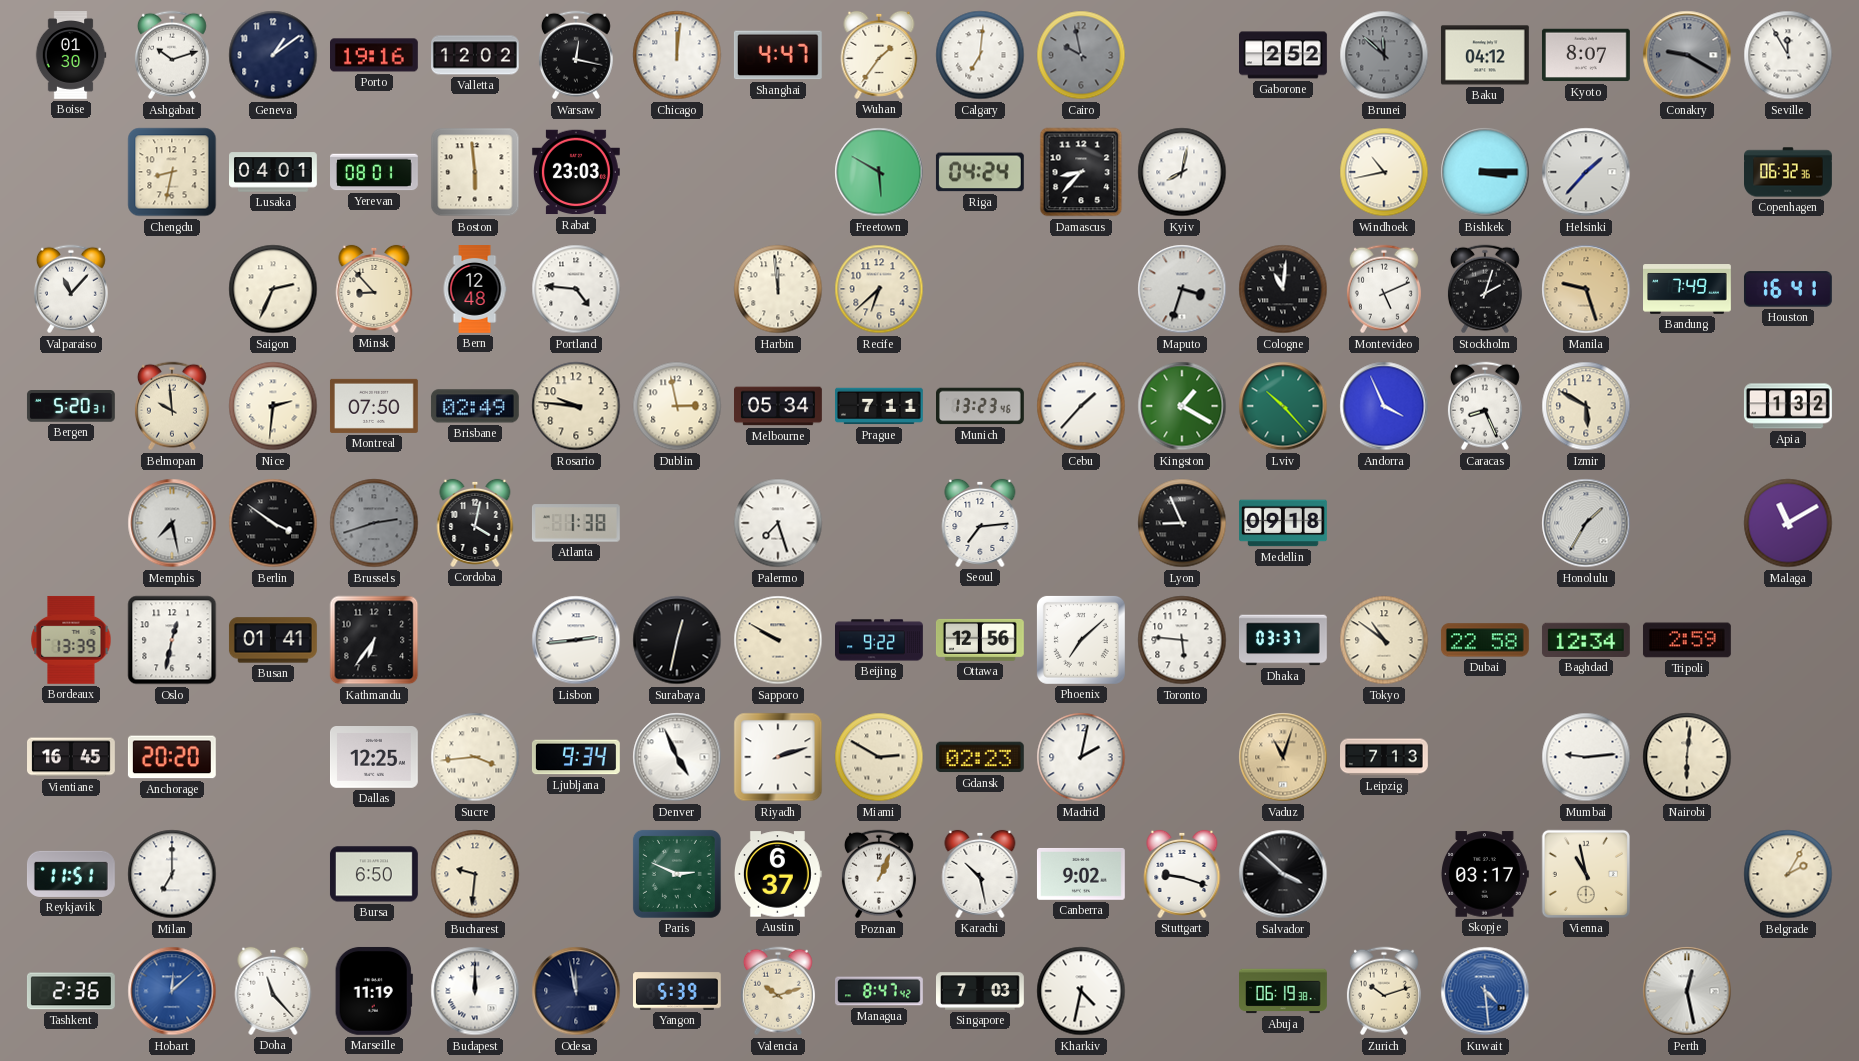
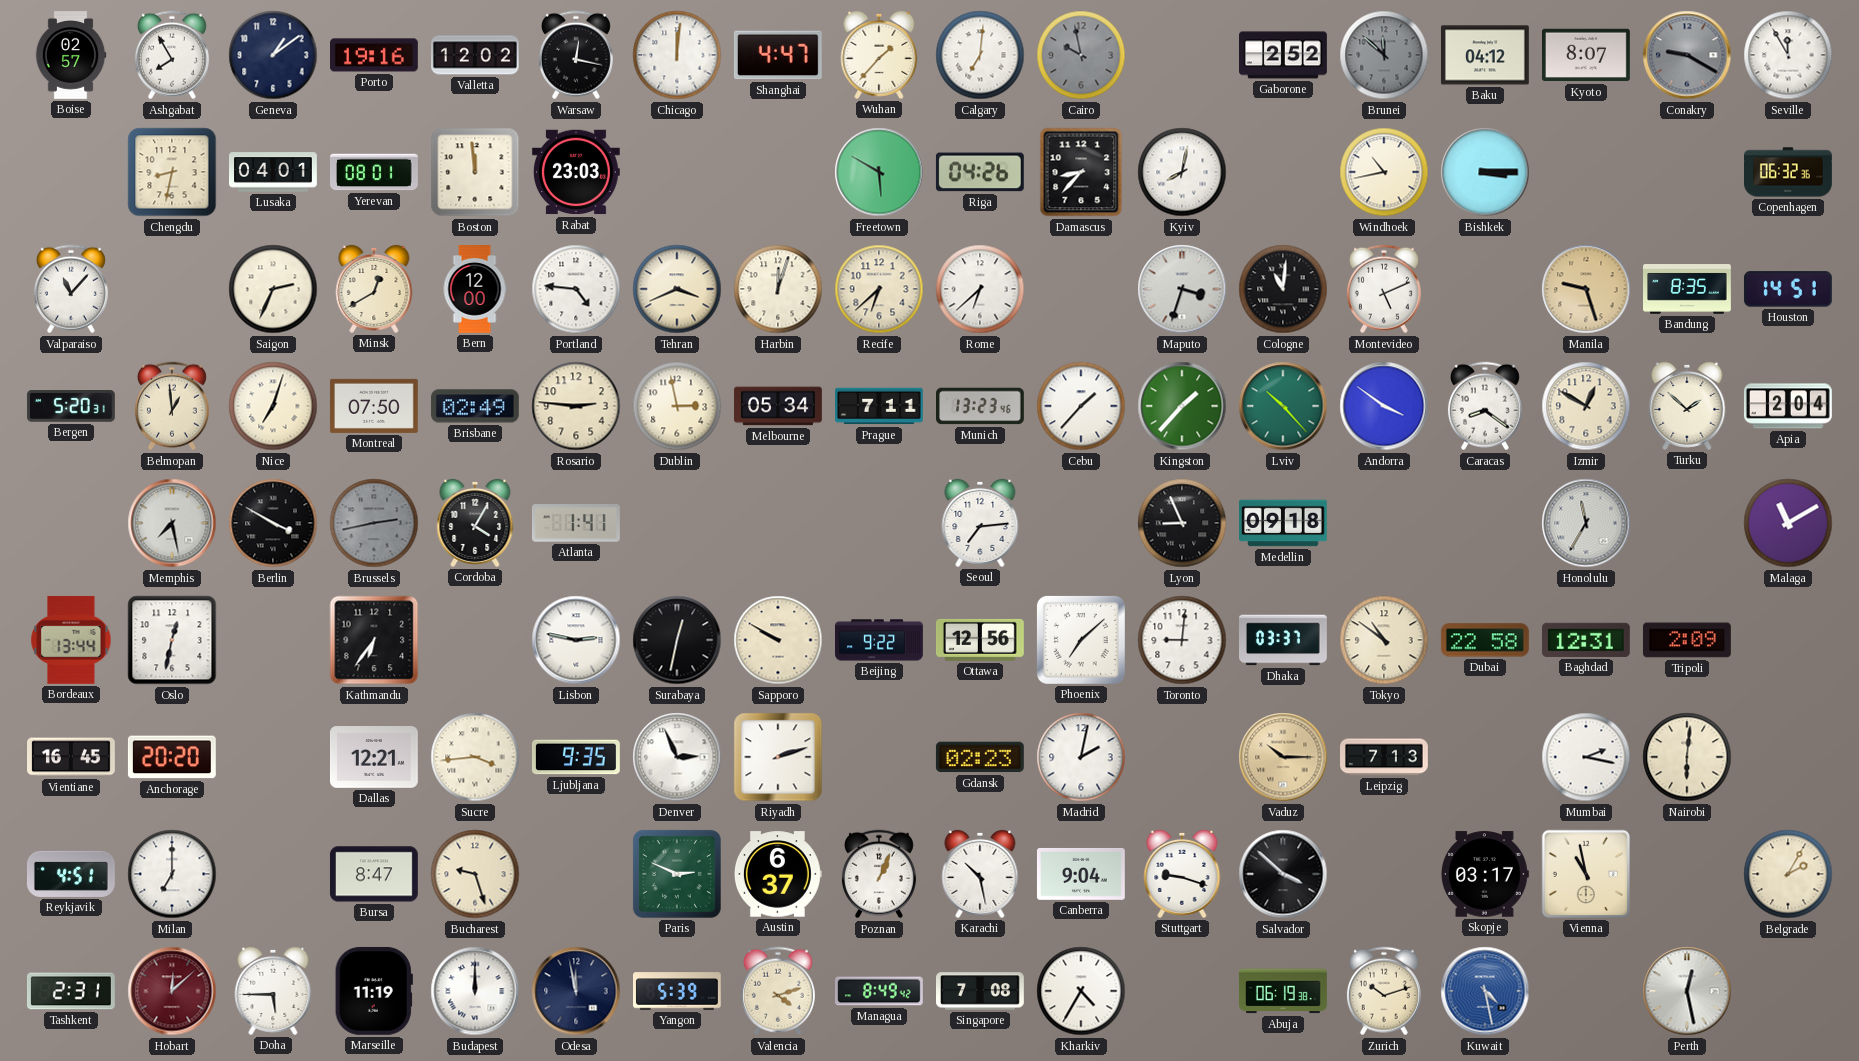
Boise: 01:30 -> 02:57
Ashgabat: 10:12 -> 7:55
Wuhan: 1:36 -> 1:37
Boston: 5:59 -> 11:59
Riga: 04:24 -> 04:26
Helsinki: 1:37 -> none
Minsk: 8:53 -> 12:40
Bern: 12:48 -> 12:00
Tehran: none -> 3:41
Harbin: 11:59 -> 12:03
Rome: none -> 6:38
Stockholm: 2:03 -> none
Bandung: 7:49 -> 8:35
Houston: 16:41 -> 14:51
Belmopan: 9:59 -> 12:59
Nice: 2:31 -> 7:03
Rosario: 9:46 -> 2:46
Kingston: 1:20 -> 1:37
Andorra: 3:56 -> 3:51
Caracas: 8:26 -> 8:21
Izmir: 5:50 -> 12:50
Turku: none -> 1:52
Apia: 1:32 -> 2:04
Berlin: 3:51 -> 3:50
Brussels: 2:42 -> 2:43
Cordoba: 4:02 -> 4:05
Atlanta: 1:38 -> 1:41
Palermo: 7:27 -> none
Honolulu: 1:35 -> 11:35
Bordeaux: 13:39 -> 13:44
Busan: 01:41 -> none
Lisbon: 2:44 -> 2:47
Toronto: 5:46 -> 9:01
Baghdad: 12:34 -> 12:31
Tripoli: 2:59 -> 2:09
Dallas: 12:25 -> 12:21
Ljubljana: 9:34 -> 9:35
Denver: 4:56 -> 2:56
Miami: 2:50 -> none
Vaduz: 11:03 -> 10:15
Mumbai: 9:14 -> 2:17
Reykjavik: 11:51 -> 4:51
Bursa: 6:50 -> 8:47
Bucharest: 9:31 -> 9:27
Canberra: 9:02 -> 9:04
Tashkent: 2:36 -> 2:31
Hobart dial: blue -> burgundy
Doha: 11:23 -> 5:45
Valencia: 10:12 -> 4:12
Managua: 8:47 -> 8:49
Singapore: 7:03 -> 7:08
Kharkiv: 4:32 -> 4:35
Kuwait: 4:29 -> 4:28
